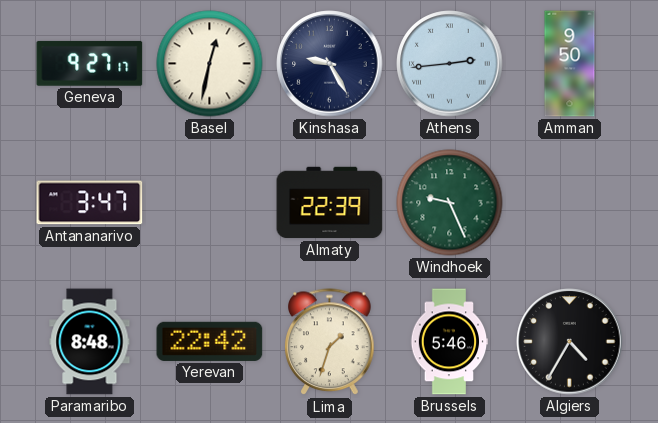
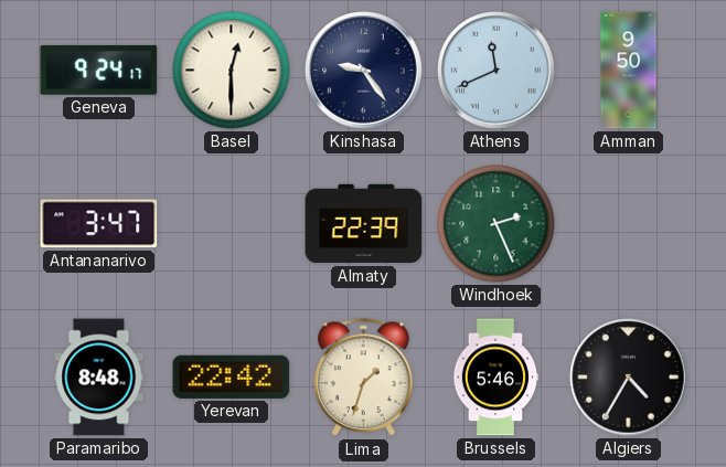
Geneva: 9:27 -> 9:24
Basel: 12:32 -> 12:30
Kinshasa: 9:25 -> 9:24
Athens: 2:44 -> 11:41
Windhoek: 9:26 -> 2:26
